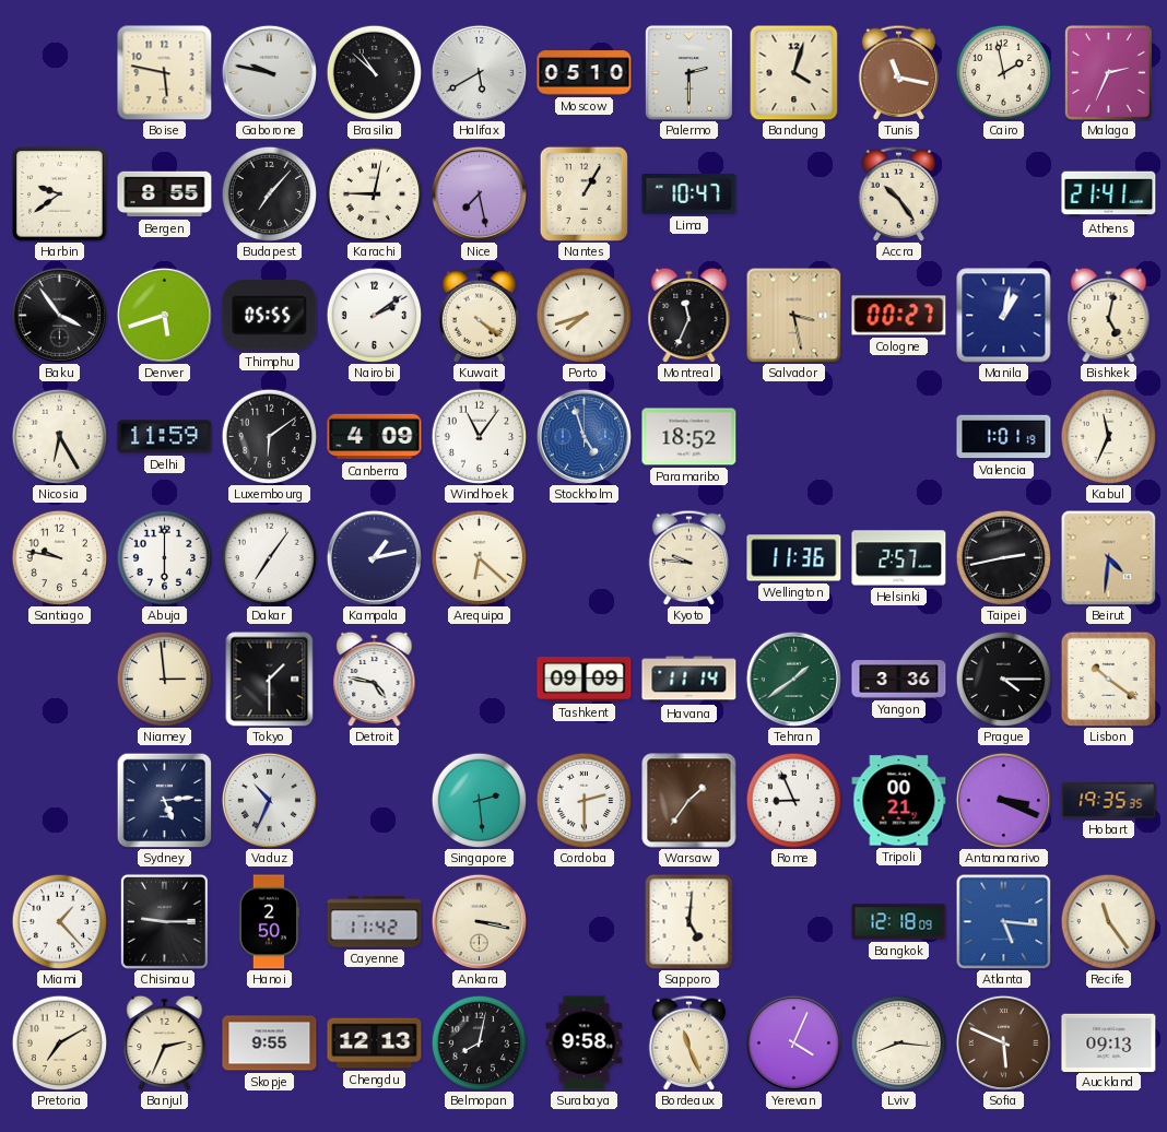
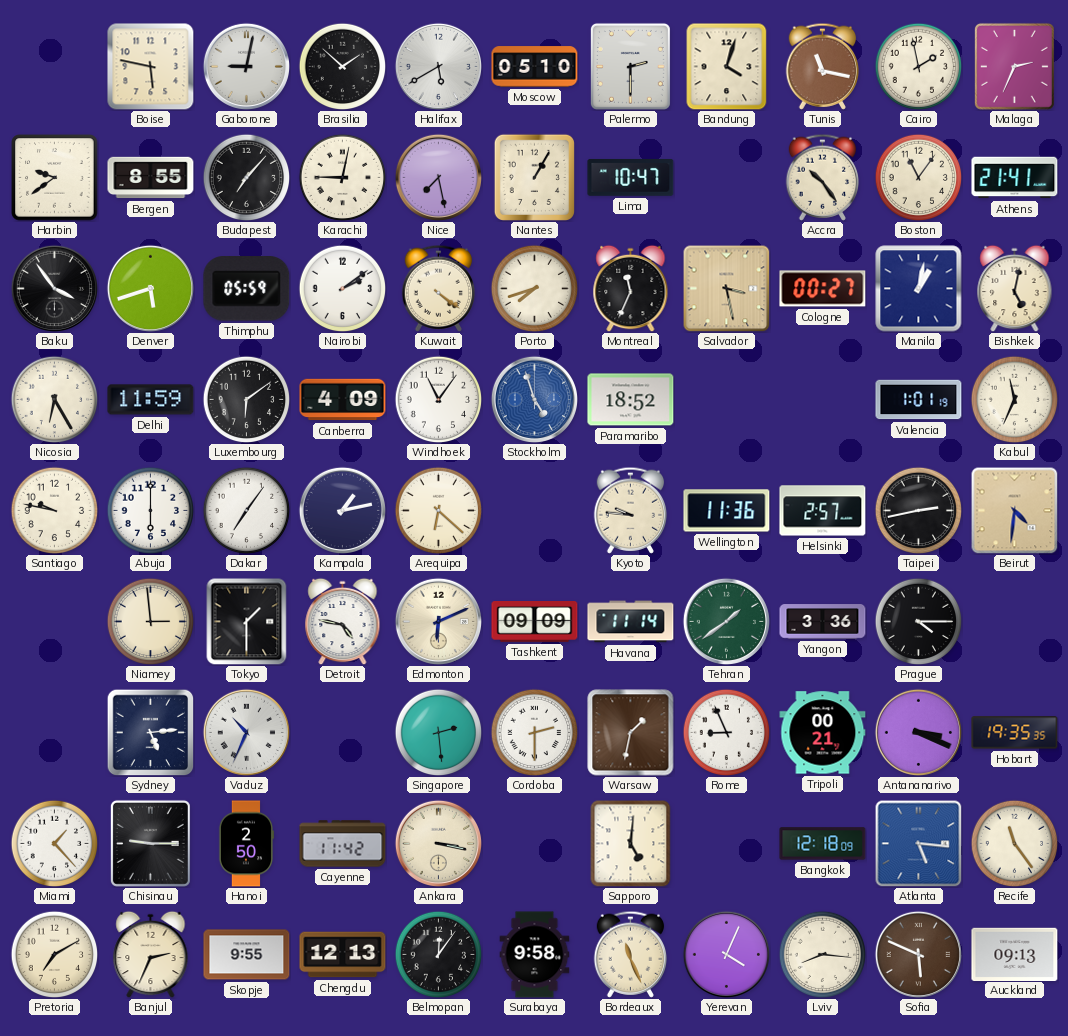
Gaborone: 9:47 -> 9:02
Brasilia: 10:52 -> 1:52
Boston: none -> 11:06
Thimphu: 05:55 -> 05:59
Edmonton: none -> 6:11
Lisbon: 10:21 -> none
Warsaw: 1:36 -> 1:32
Belmopan: 8:02 -> 12:06
